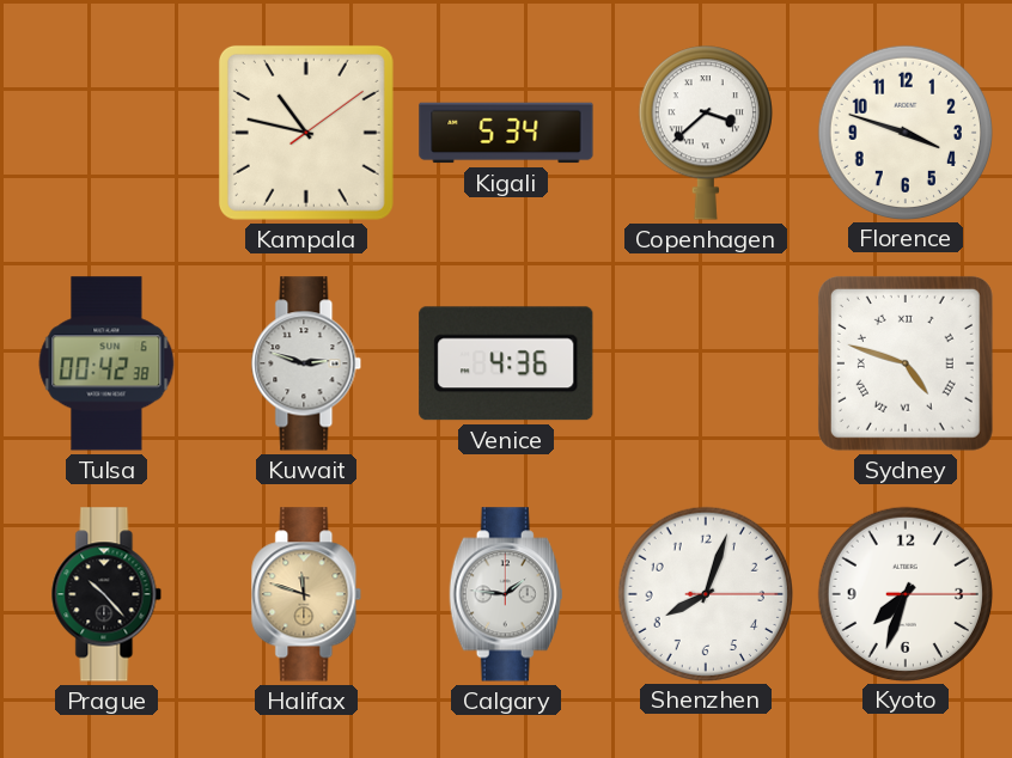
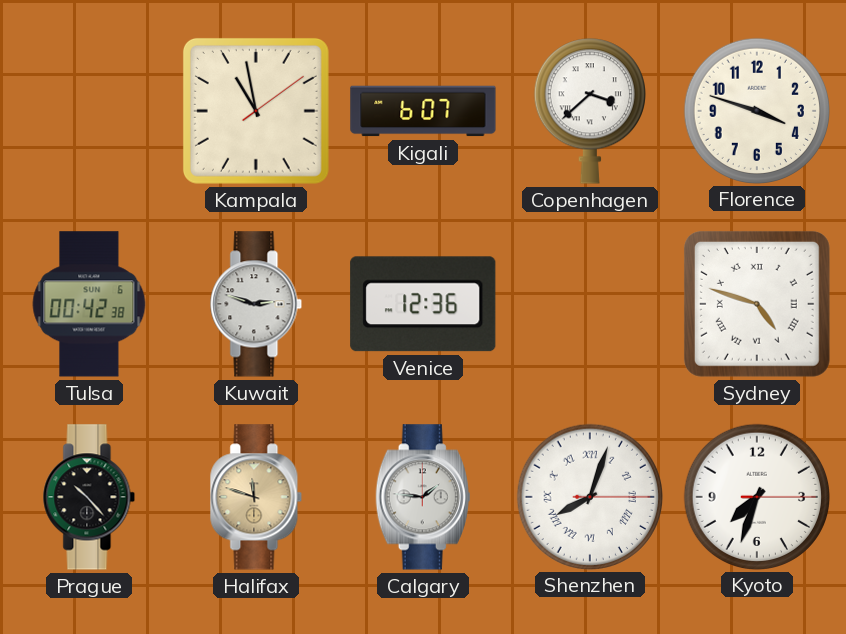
Kampala: 10:47 -> 10:58
Kigali: 5:34 -> 6:07
Venice: 4:36 -> 12:36
Shenzhen numerals: Arabic -> Roman
